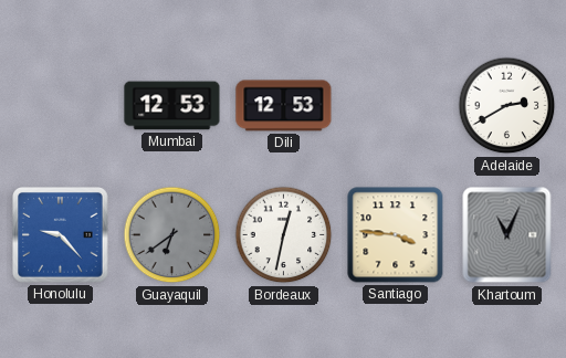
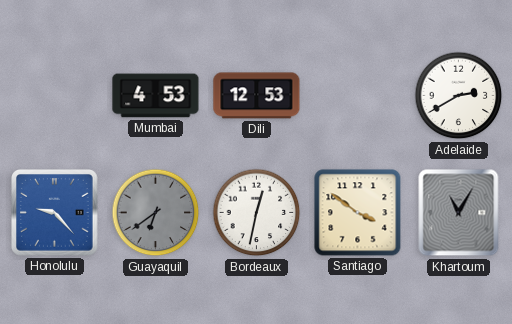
Mumbai: 12:53 -> 4:53
Santiago: 3:46 -> 3:51
Khartoum: 11:04 -> 11:05
